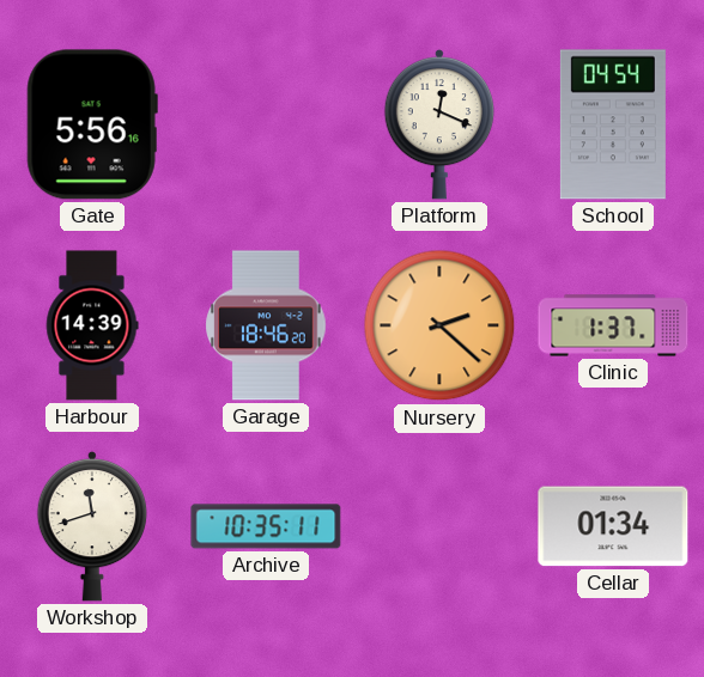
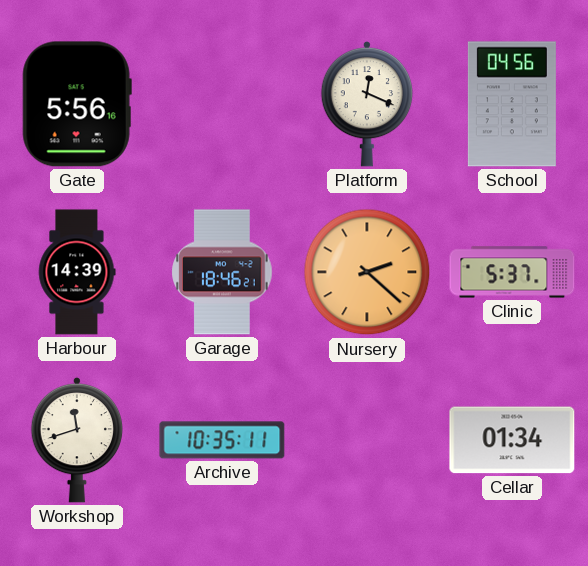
School: 04:54 -> 04:56
Garage: 18:46:20 -> 18:46:21
Clinic: 1:37 -> 5:37
